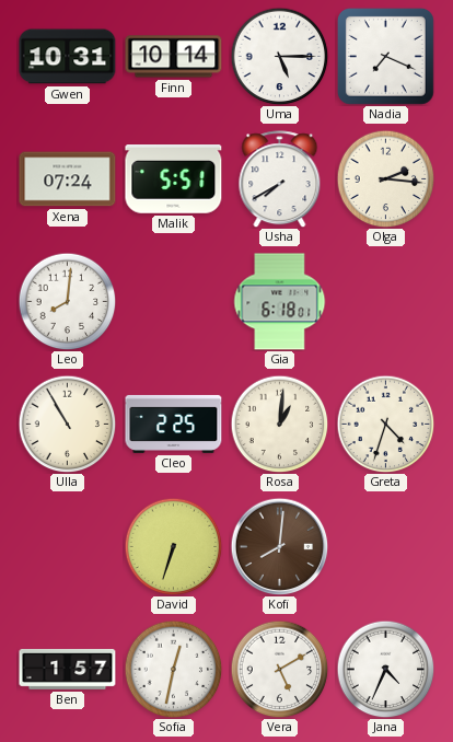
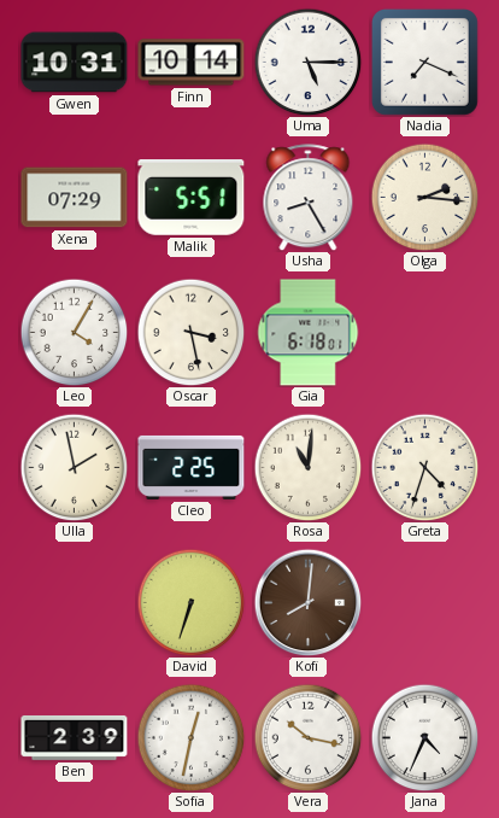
Xena: 07:24 -> 07:29
Usha: 7:40 -> 8:25
Leo: 8:01 -> 4:05
Oscar: none -> 3:28
Ulla: 10:55 -> 1:58
Rosa: 1:01 -> 11:01
Ben: 1:57 -> 2:39
Vera: 5:10 -> 10:17
